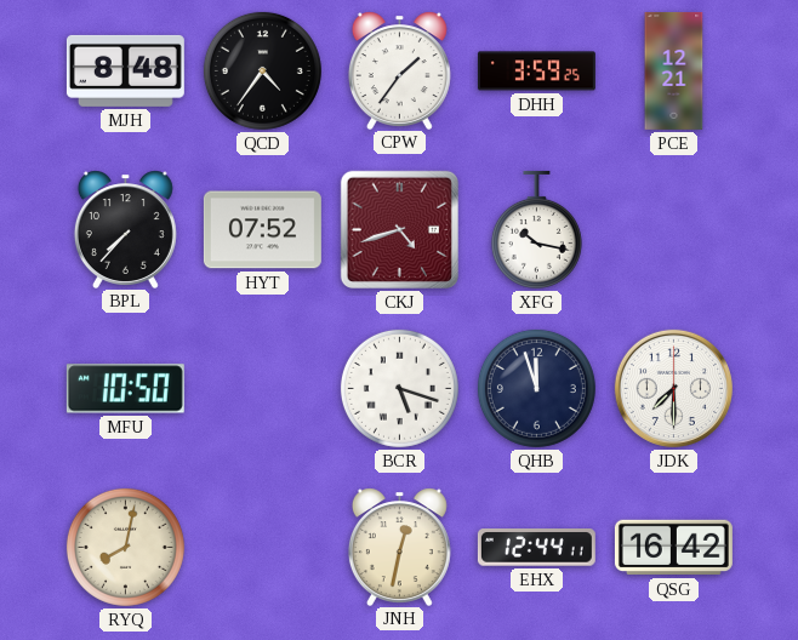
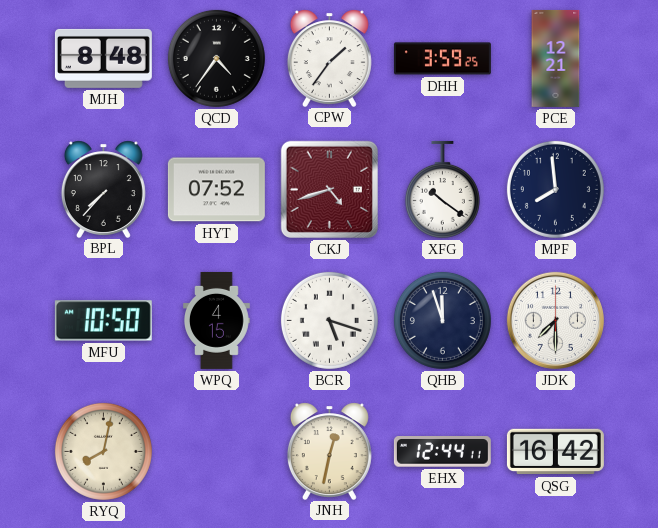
XFG: 10:17 -> 10:21
MPF: none -> 7:59
WPQ: none -> 4:15
